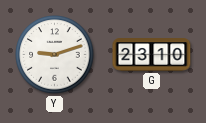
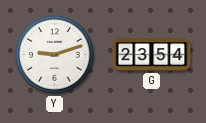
G: 23:10 -> 23:54
